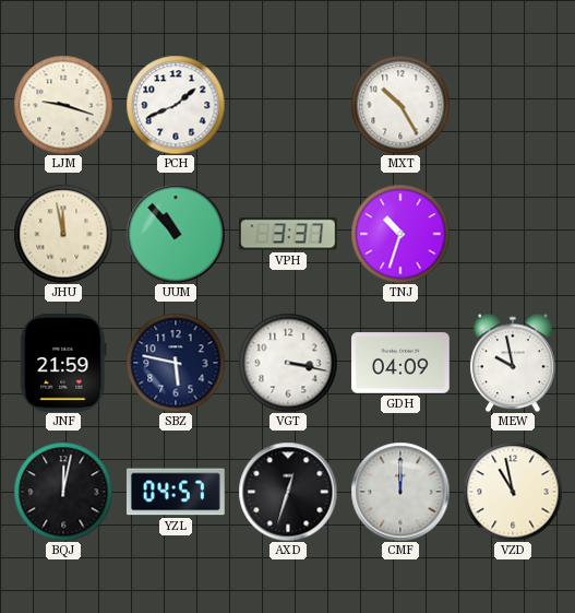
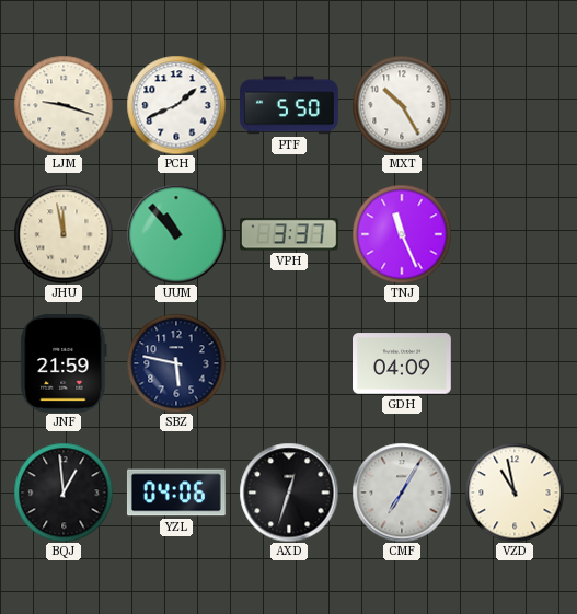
PTF: none -> 5:50
TNJ: 10:33 -> 11:26
VGT: 3:17 -> none
MEW: 9:58 -> none
BQJ: 12:02 -> 12:59
YZL: 04:57 -> 04:06
CMF: 12:00 -> 7:05
